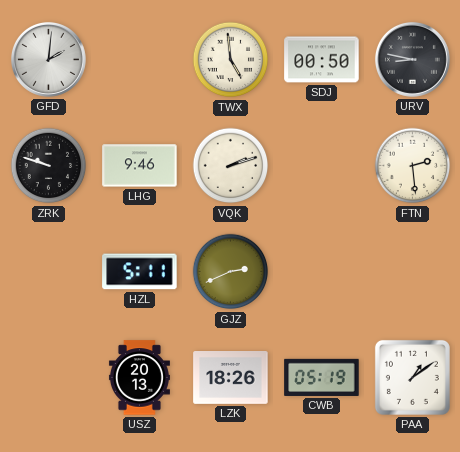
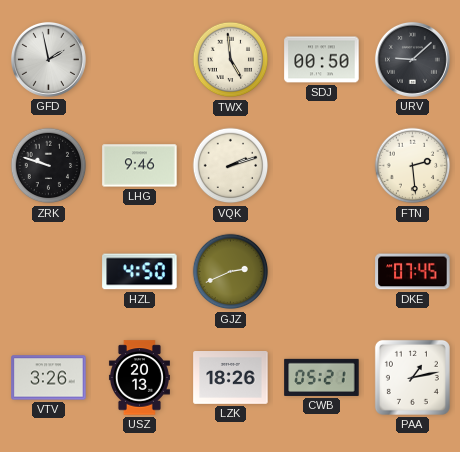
GFD: 2:01 -> 1:58
URV: 8:47 -> 9:08
HZL: 5:11 -> 4:50
DKE: none -> 07:45
VTV: none -> 3:26
CWB: 05:19 -> 05:21
PAA: 1:09 -> 1:13
